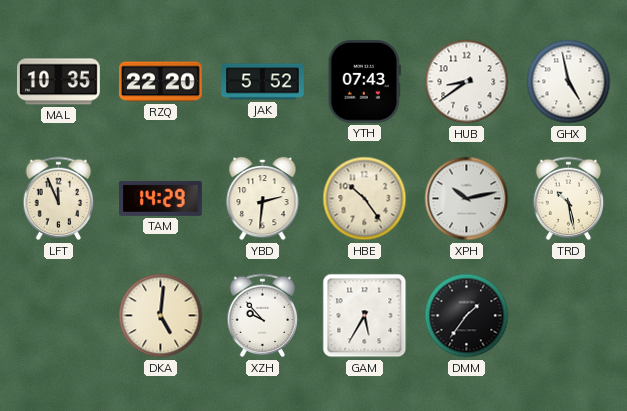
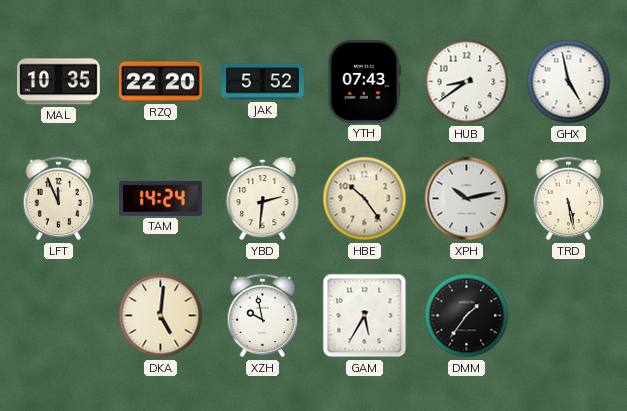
TAM: 14:29 -> 14:24
TRD: 10:28 -> 5:28
XZH: 9:53 -> 9:58
